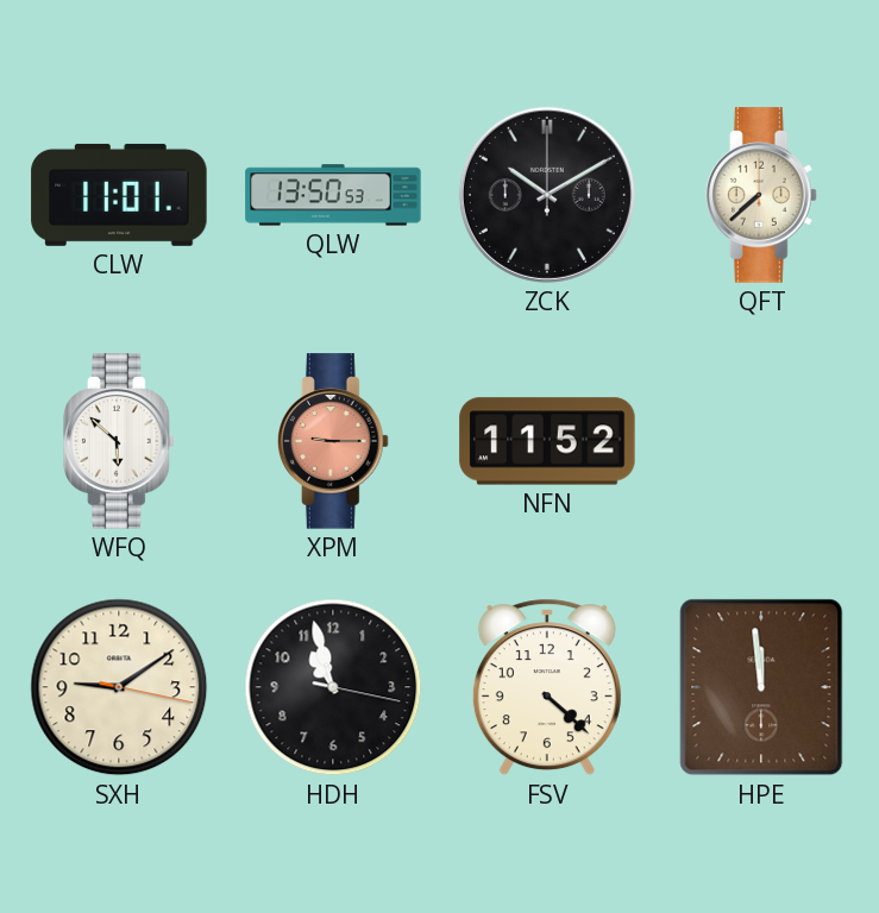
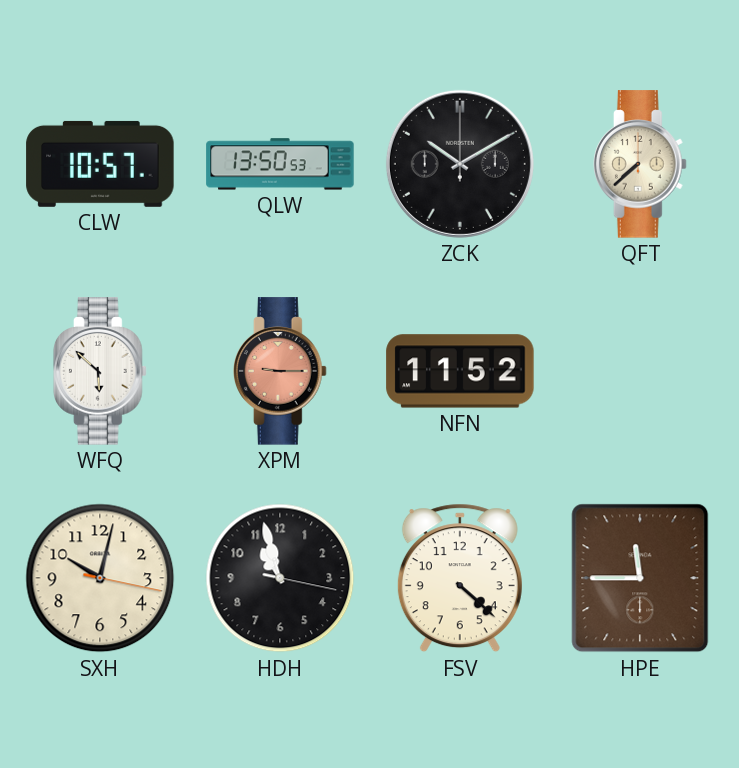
CLW: 11:01 -> 10:57
SXH: 9:09 -> 10:02
HPE: 11:59 -> 11:45
